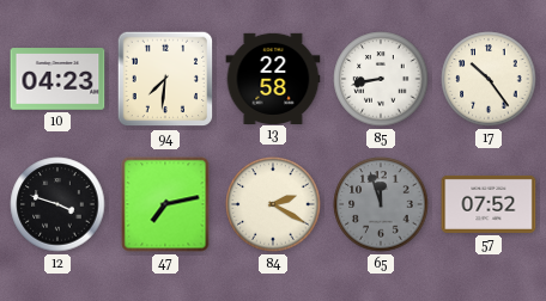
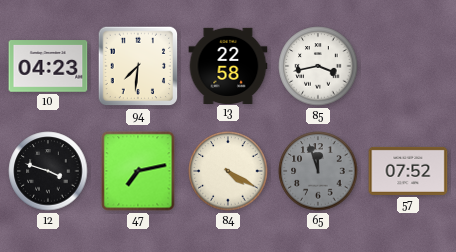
85: 8:43 -> 3:43
17: 10:24 -> none
84: 2:20 -> 4:20
